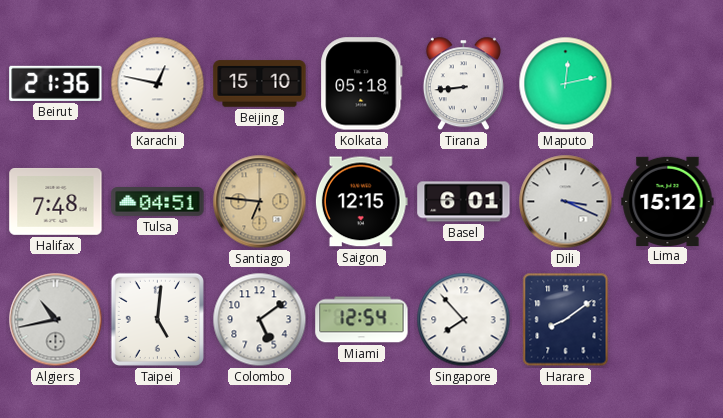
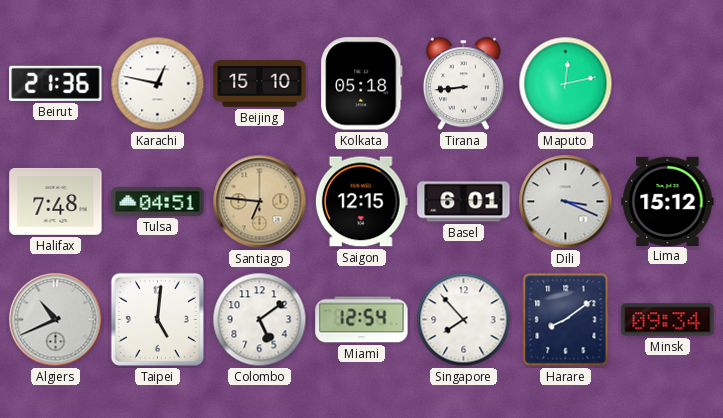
Algiers: 10:43 -> 10:41
Minsk: none -> 09:34
